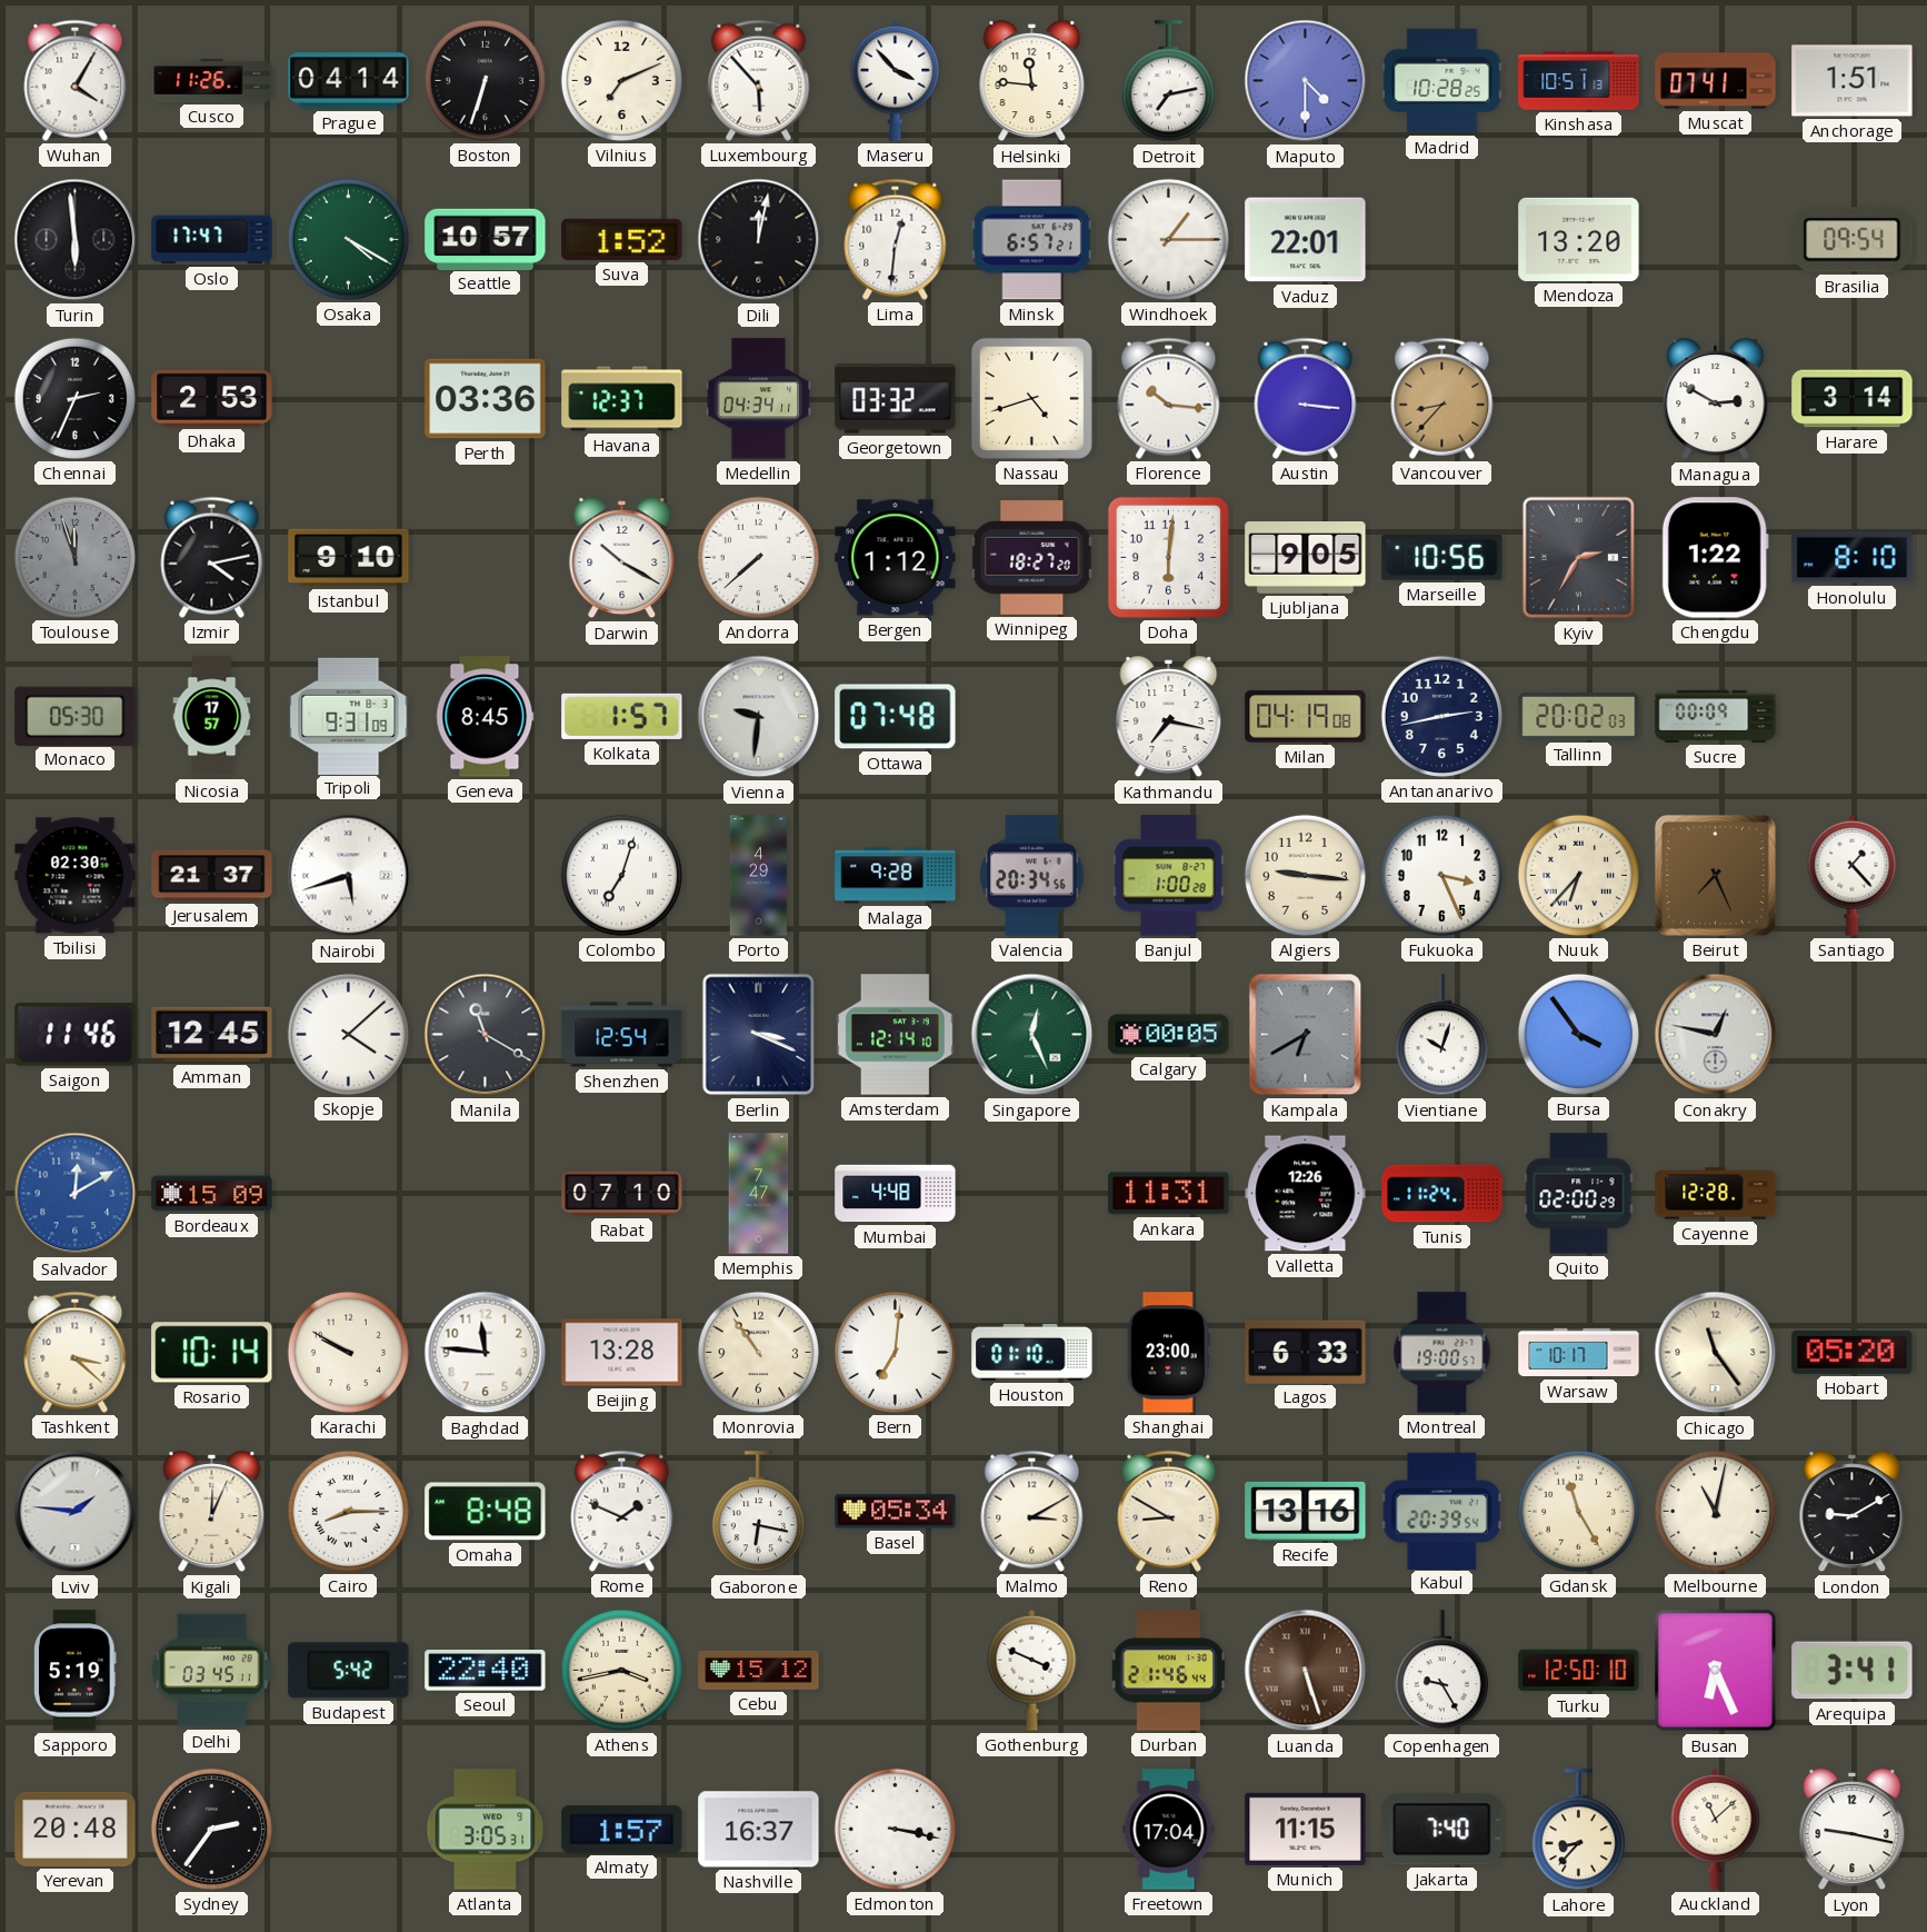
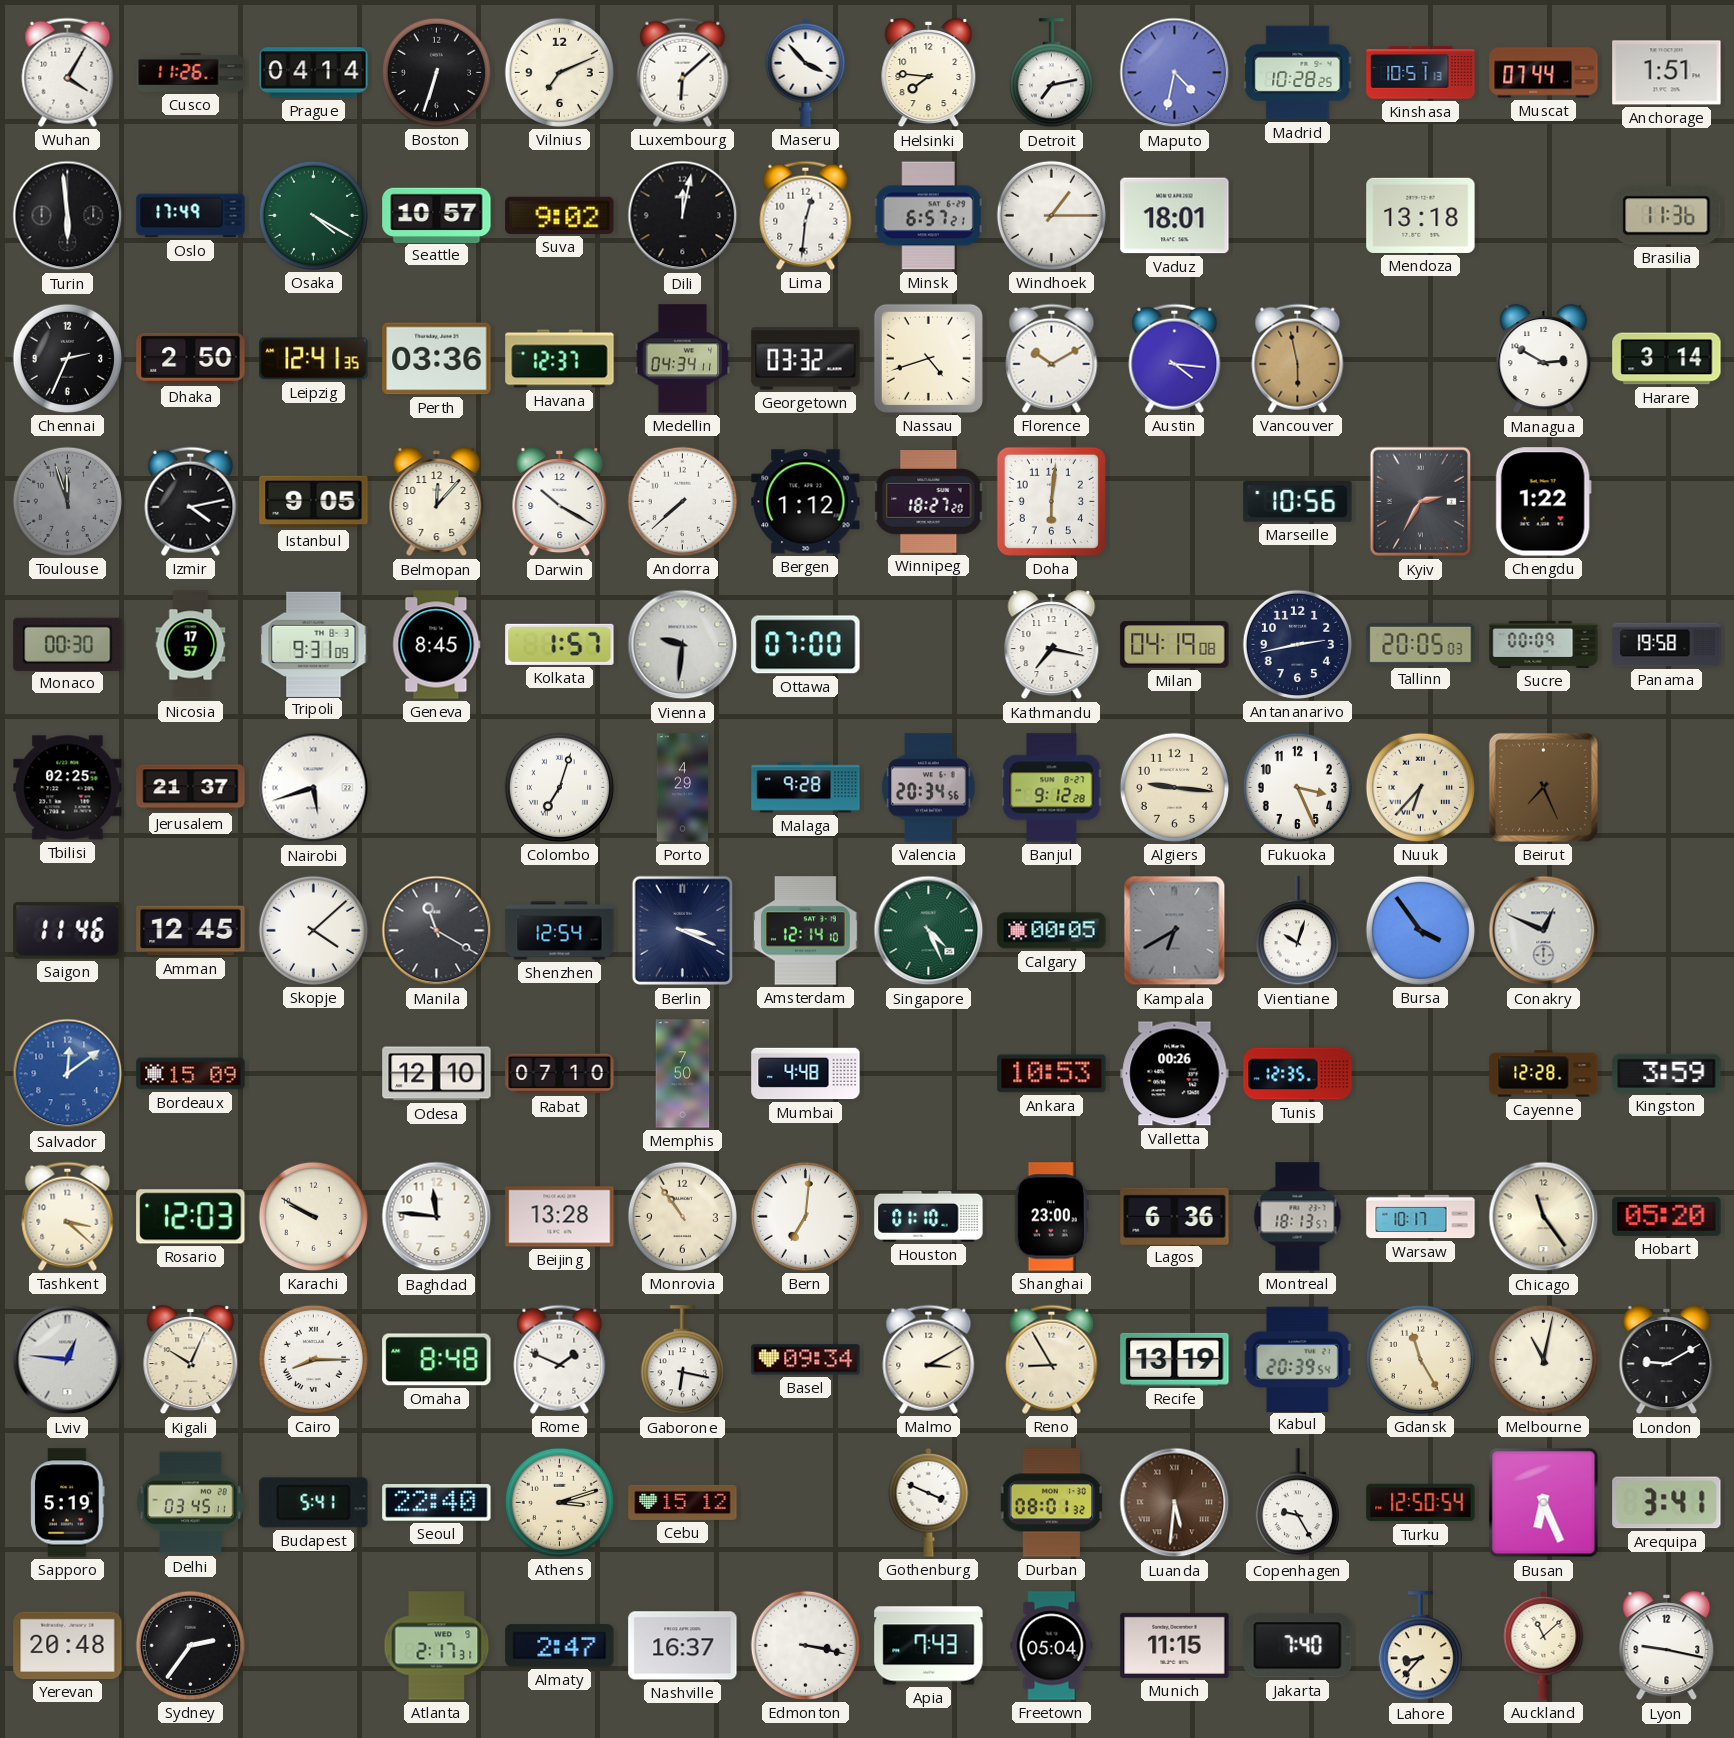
Luxembourg: 5:53 -> 6:08
Helsinki: 11:46 -> 7:46
Maputo: 4:30 -> 4:32
Muscat: 07:41 -> 07:44
Oslo: 17:47 -> 17:49
Suva: 1:52 -> 9:02
Vaduz: 22:01 -> 18:01
Mendoza: 13:20 -> 13:18
Brasilia: 09:54 -> 11:36
Dhaka: 2:53 -> 2:50
Leipzig: none -> 12:41
Florence: 10:16 -> 10:10
Austin: 3:16 -> 4:16
Vancouver: 8:37 -> 5:58
Istanbul: 9:10 -> 9:05
Belmopan: none -> 12:07
Ljubljana: 9:05 -> none
Honolulu: 8:10 -> none
Monaco: 05:30 -> 00:30
Ottawa: 07:48 -> 07:00
Tallinn: 20:02 -> 20:05
Panama: none -> 19:58
Tbilisi: 02:30 -> 02:25
Banjul: 1:00 -> 9:12
Santiago: 1:23 -> none
Singapore: 12:26 -> 4:26
Conakry: 12:47 -> 12:49
Salvador: 12:10 -> 12:09
Odesa: none -> 12:10
Memphis: 7:47 -> 7:50
Ankara: 11:31 -> 10:53
Valletta: 12:26 -> 00:26
Tunis: 11:24 -> 12:35
Quito: 02:00 -> none
Kingston: none -> 3:59
Rosario: 10:14 -> 12:03
Lagos: 6:33 -> 6:36
Montreal: 19:00 -> 18:13
Lviv: 1:46 -> 12:46
Kigali: 12:04 -> 10:04
Basel: 05:34 -> 09:34
Reno: 8:50 -> 8:55
Recife: 13:16 -> 13:19
Budapest: 5:42 -> 5:41
Athens: 3:43 -> 3:12
Durban: 21:46 -> 08:01
Luanda: 5:27 -> 5:31
Turku: 12:50:10 -> 12:50:54
Atlanta: 3:05 -> 2:17
Almaty: 1:57 -> 2:47
Apia: none -> 7:43
Freetown: 17:04 -> 05:04
